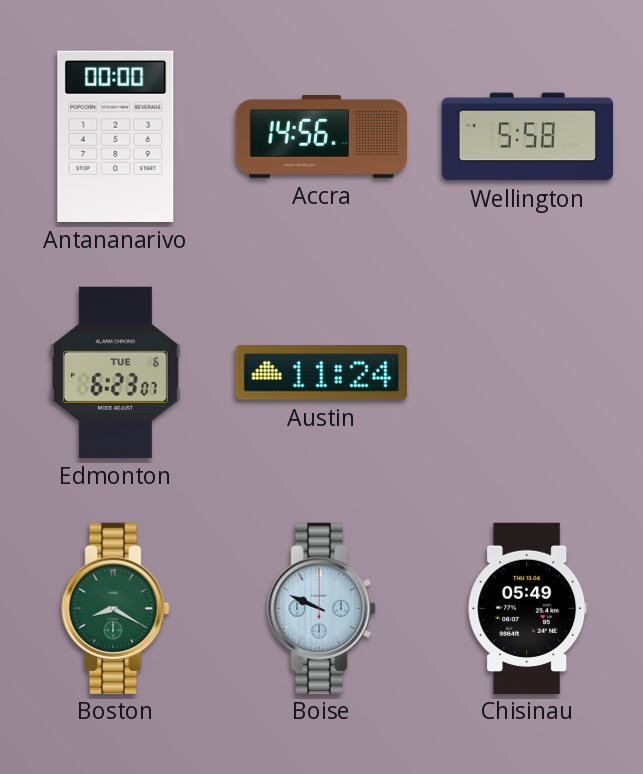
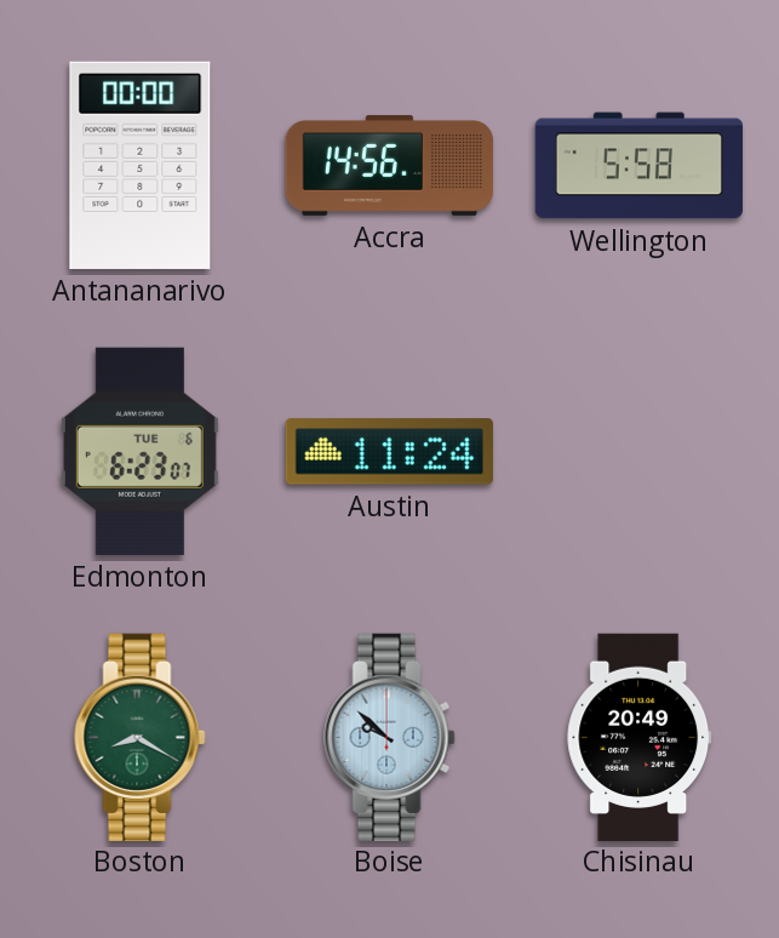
Boise: 9:49 -> 9:52
Chisinau: 05:49 -> 20:49
